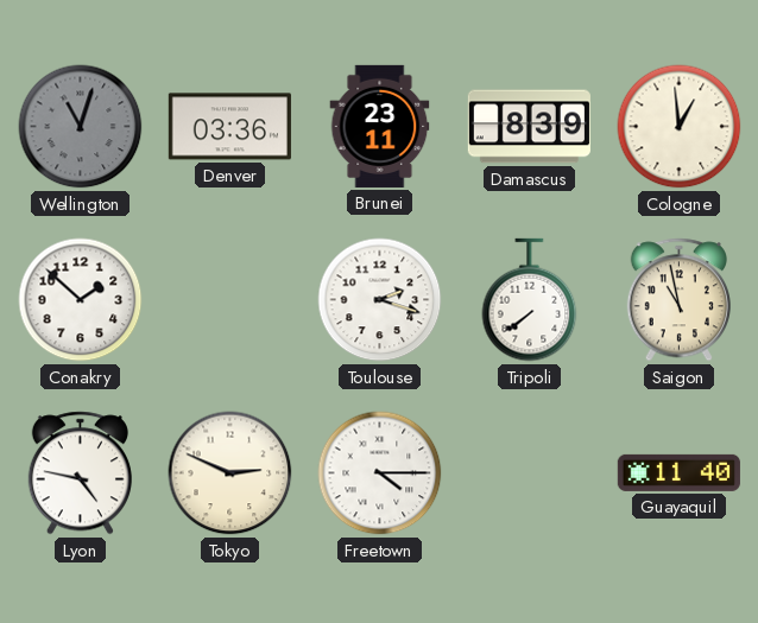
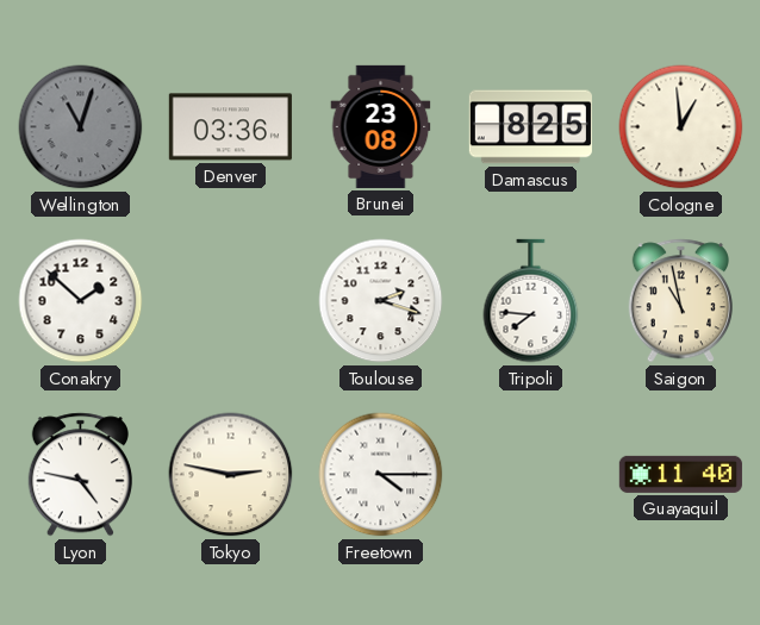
Brunei: 23:11 -> 23:08
Damascus: 8:39 -> 8:25
Tripoli: 7:39 -> 7:46
Tokyo: 2:49 -> 2:47
